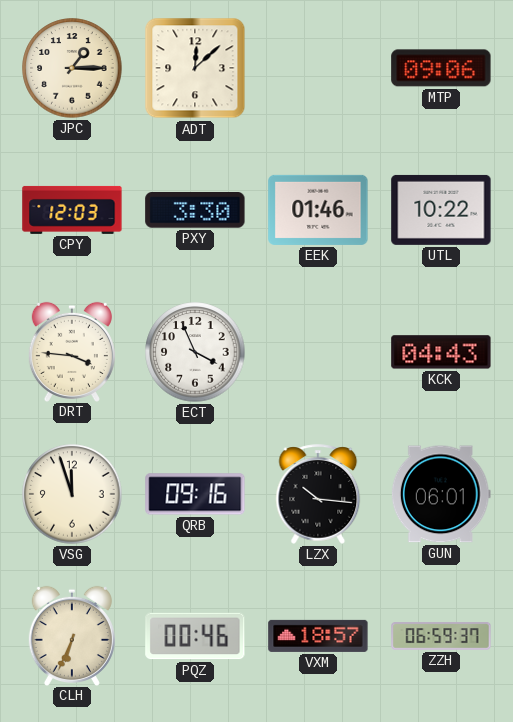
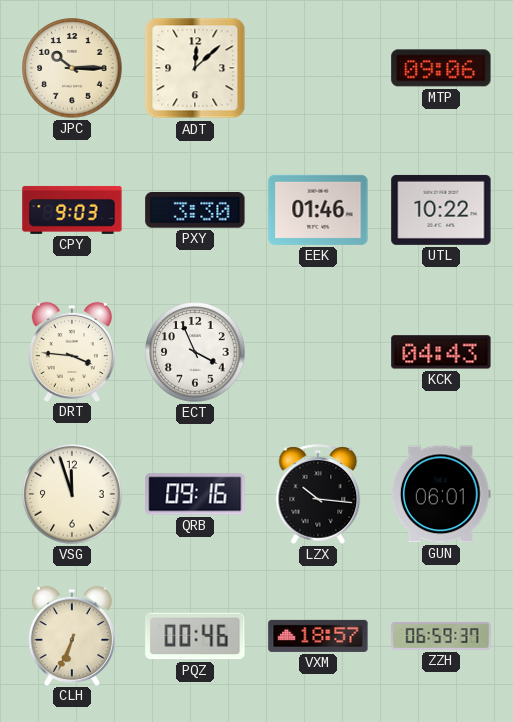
JPC: 1:15 -> 10:15
CPY: 12:03 -> 9:03
